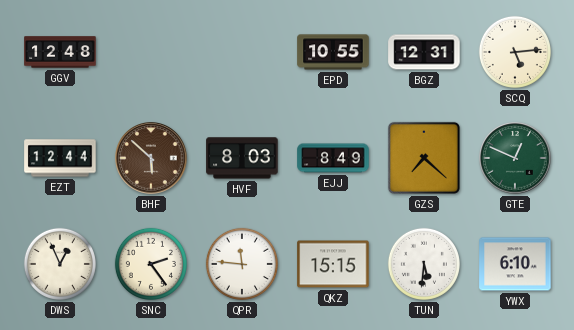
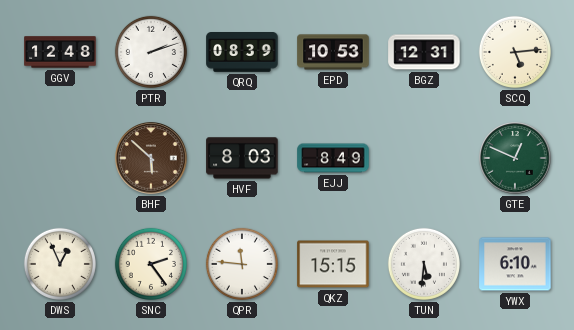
PTR: none -> 2:12
QRQ: none -> 08:39
EPD: 10:55 -> 10:53
EZT: 12:44 -> none
GZS: 7:22 -> none
